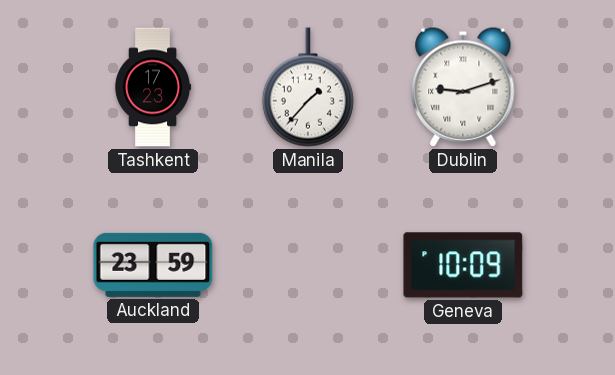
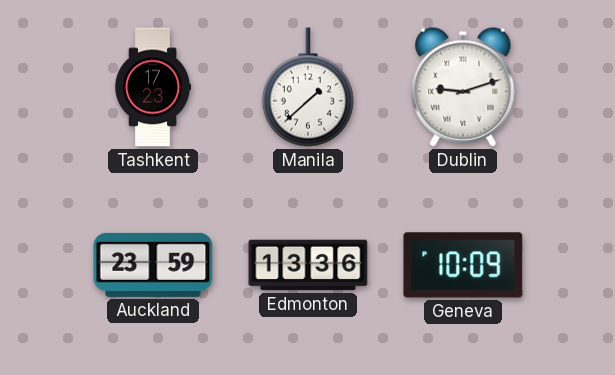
Manila: 1:37 -> 1:38
Edmonton: none -> 13:36
